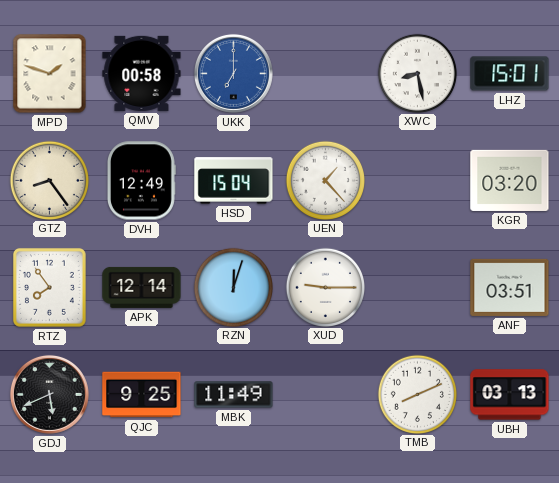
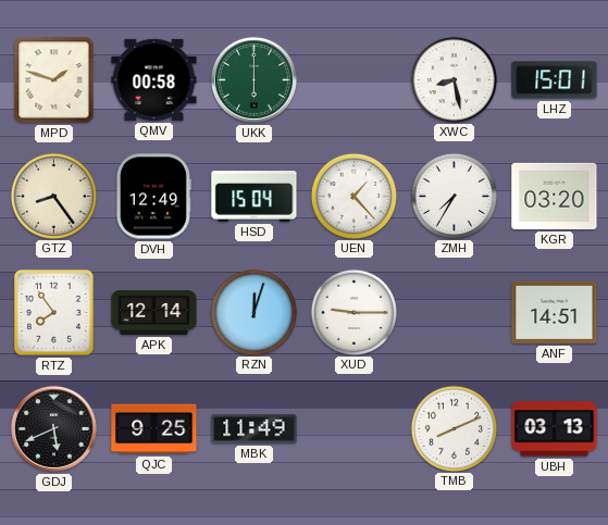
UKK: 7:00 -> 6:00
UKK dial: blue -> green
ZMH: none -> 7:35
ANF: 03:51 -> 14:51
